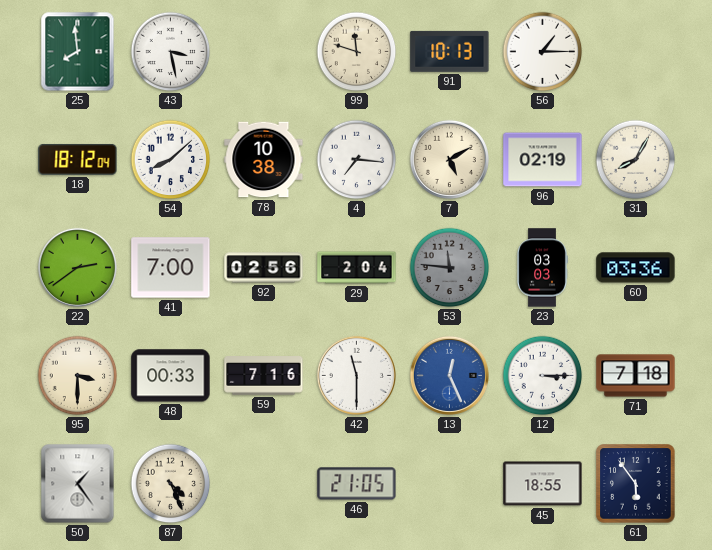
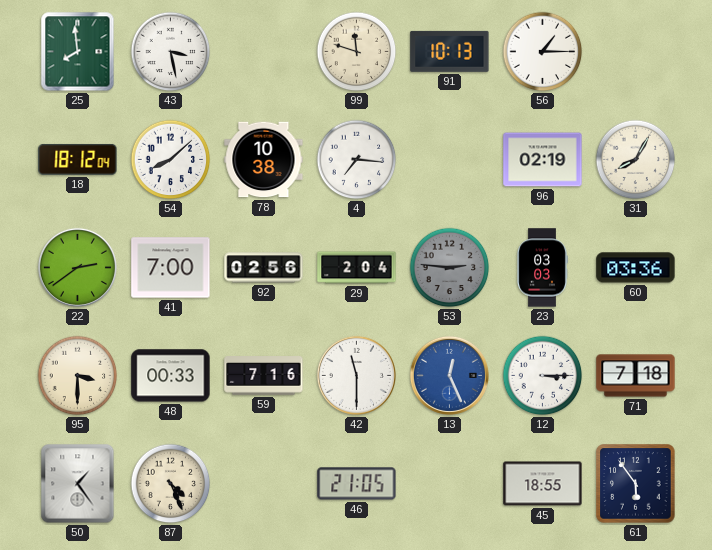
7: 5:10 -> none
53: 11:46 -> 2:46
